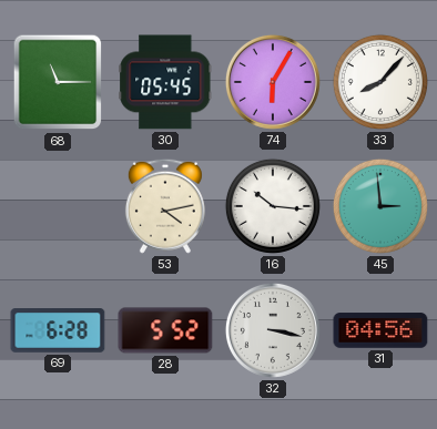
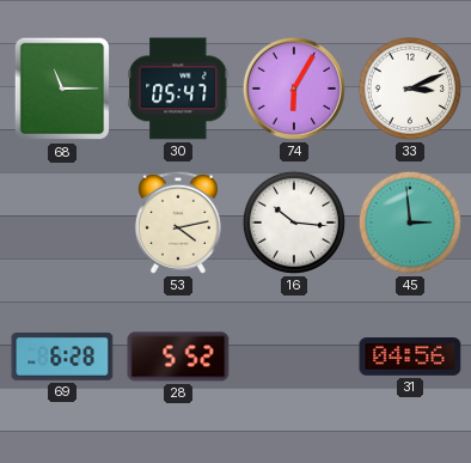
30: 05:45 -> 05:47
33: 8:07 -> 3:11
32: 3:17 -> none
